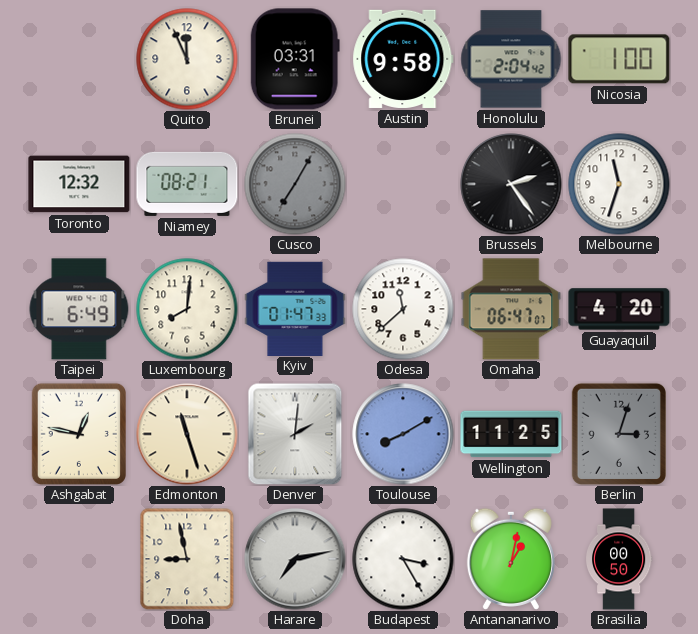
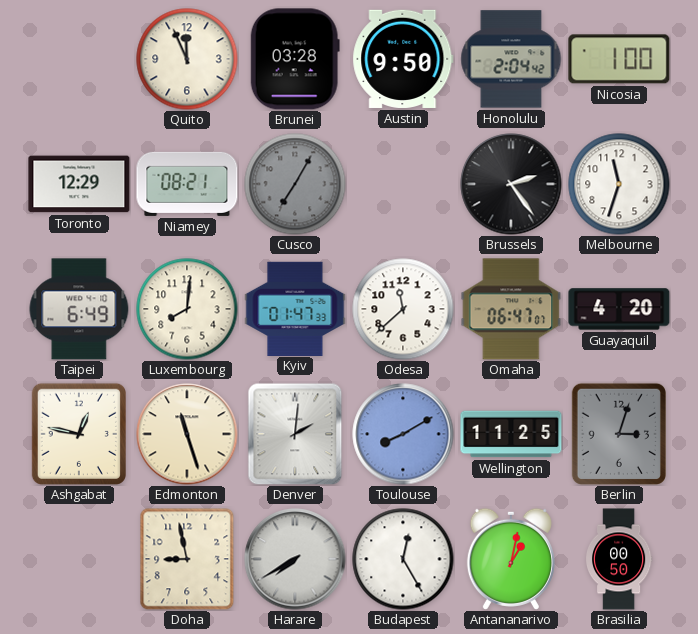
Brunei: 03:31 -> 03:28
Austin: 9:58 -> 9:50
Toronto: 12:32 -> 12:29
Harare: 7:13 -> 7:40
Budapest: 3:25 -> 12:25
